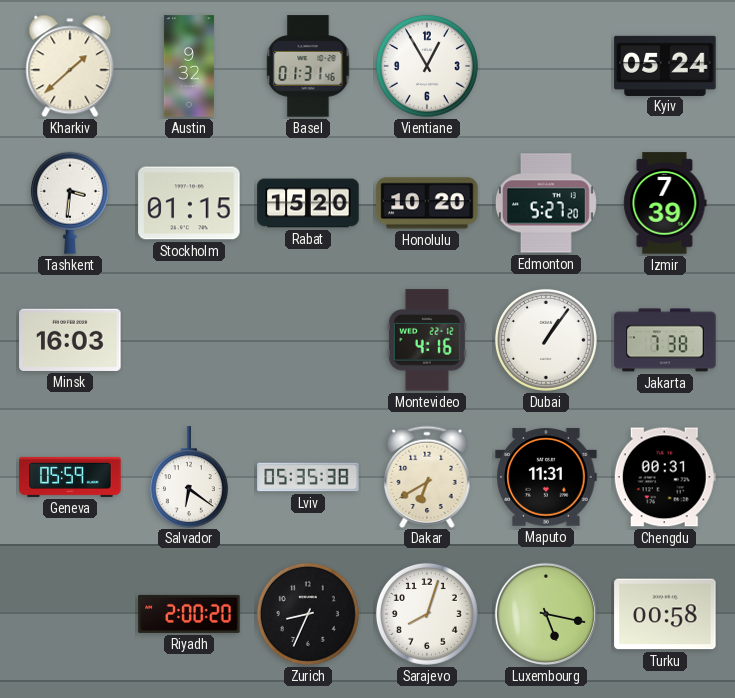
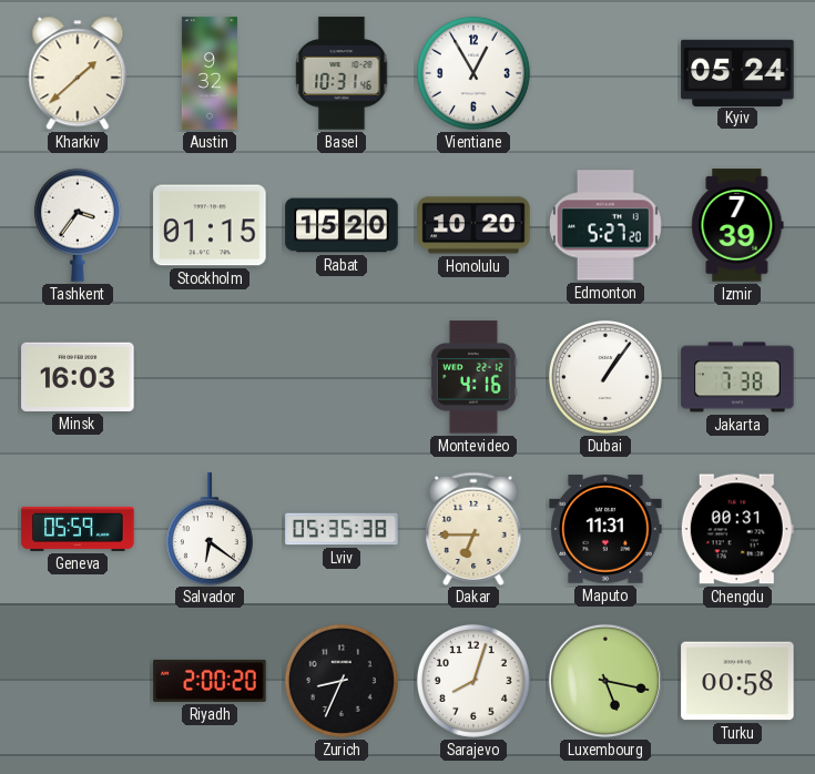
Basel: 01:31 -> 10:31
Tashkent: 3:31 -> 3:36
Dakar: 6:40 -> 6:45
